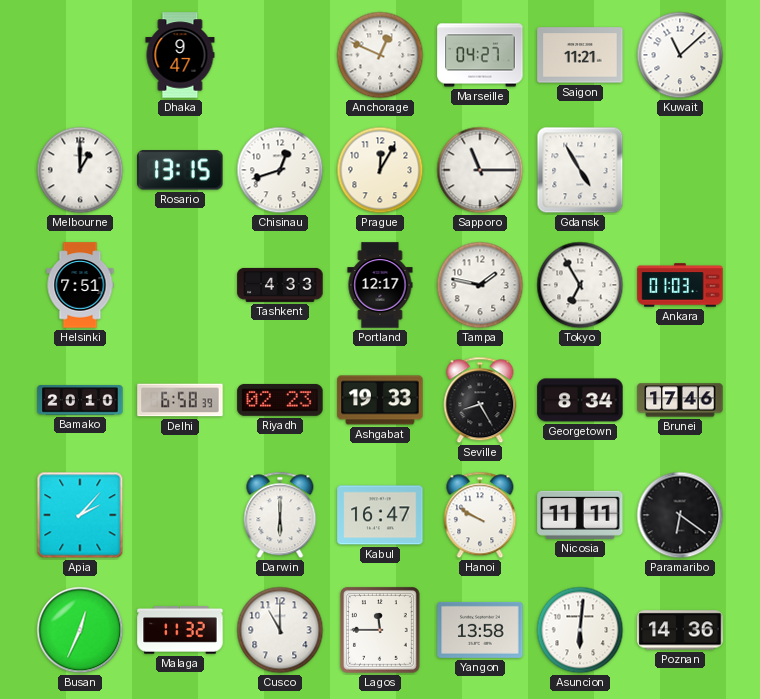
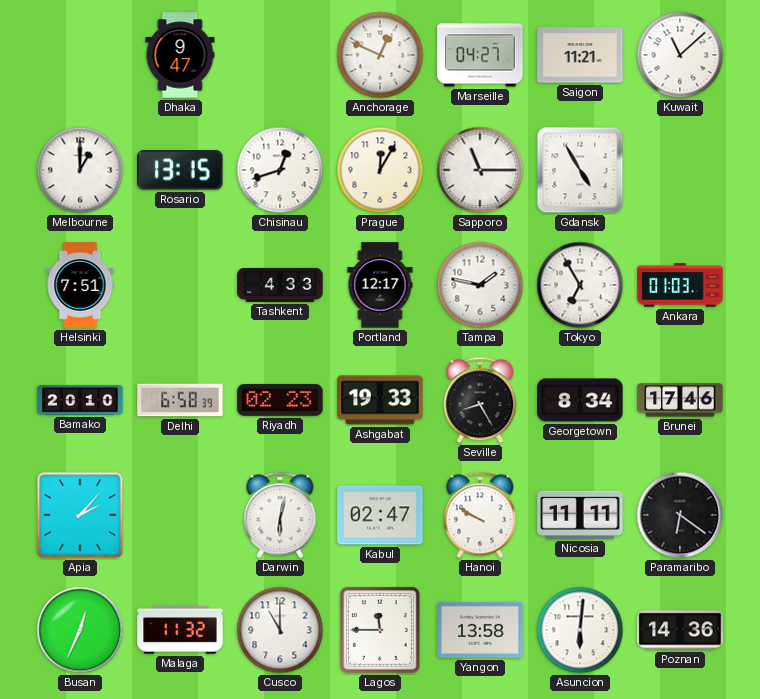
Darwin: 6:00 -> 6:02
Kabul: 16:47 -> 02:47
